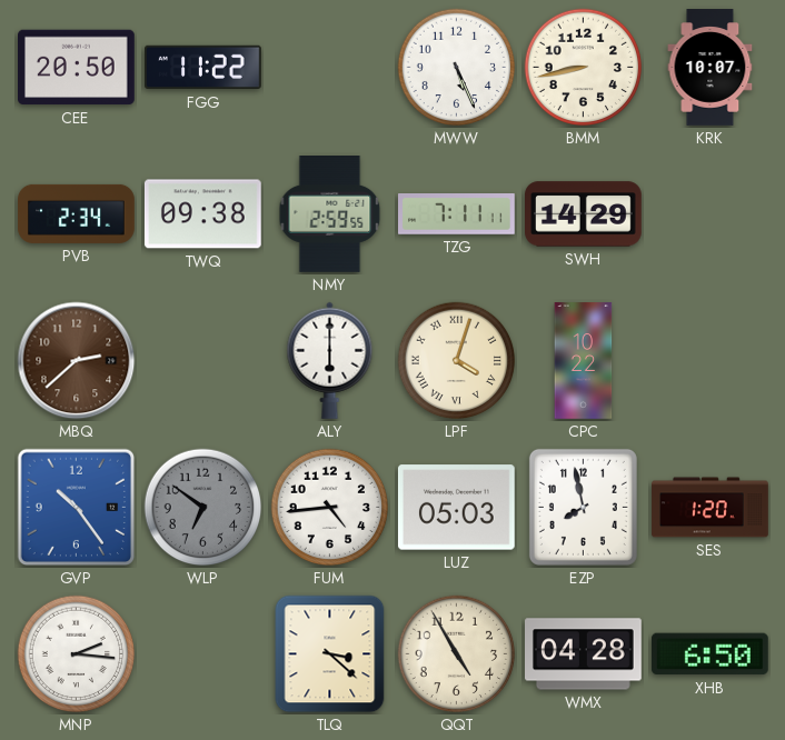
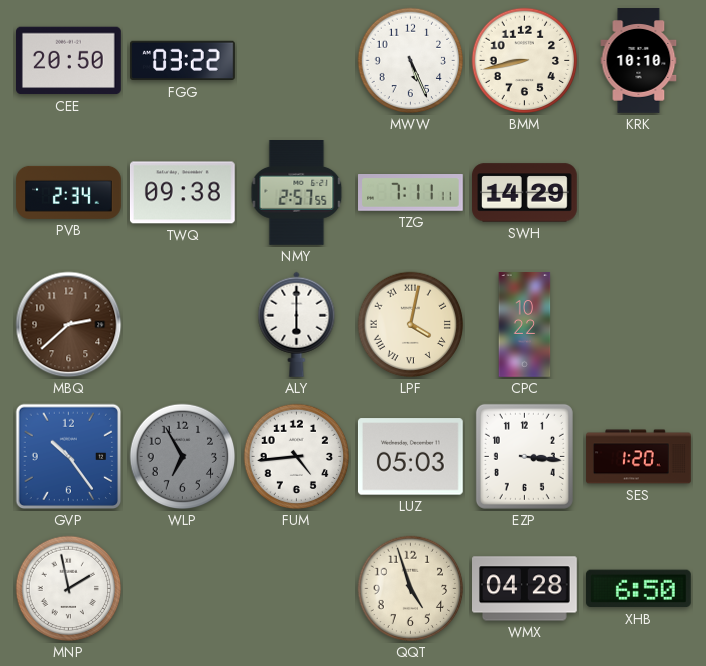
FGG: 11:22 -> 03:22
KRK: 10:07 -> 10:10
NMY: 2:59 -> 2:57
LPF: 4:03 -> 4:02
WLP: 6:51 -> 6:55
EZP: 7:58 -> 3:16
MNP: 2:16 -> 1:58
TLQ: 3:22 -> none
QQT: 4:55 -> 4:57
